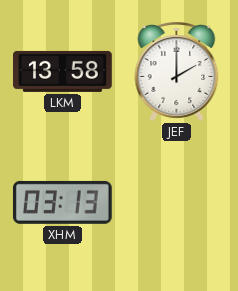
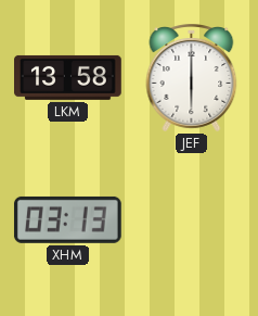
JEF: 2:00 -> 6:00
